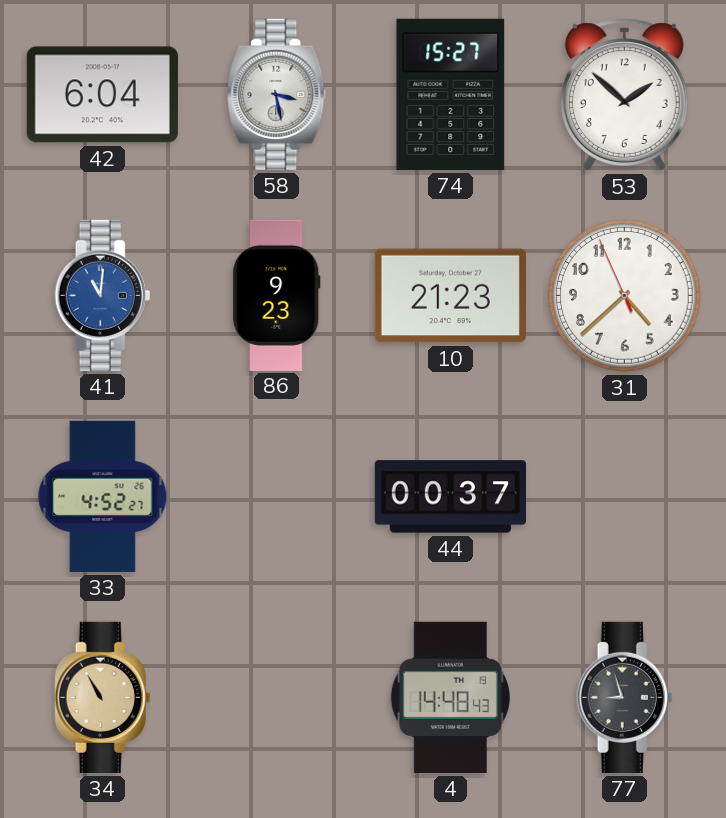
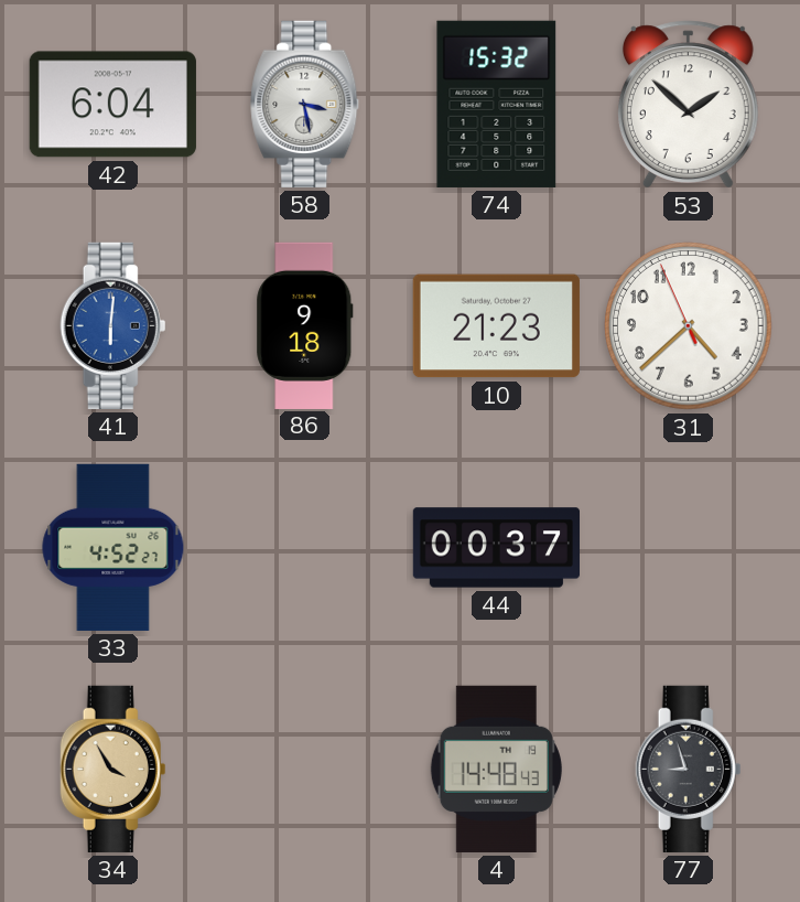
74: 15:27 -> 15:32
41: 11:01 -> 6:01
86: 9:23 -> 9:18
34: 10:55 -> 3:55
